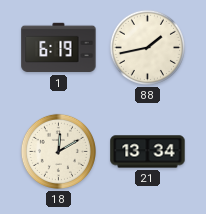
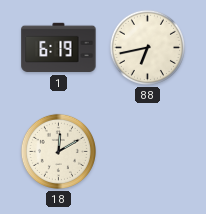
88: 1:43 -> 6:43
21: 13:34 -> none
